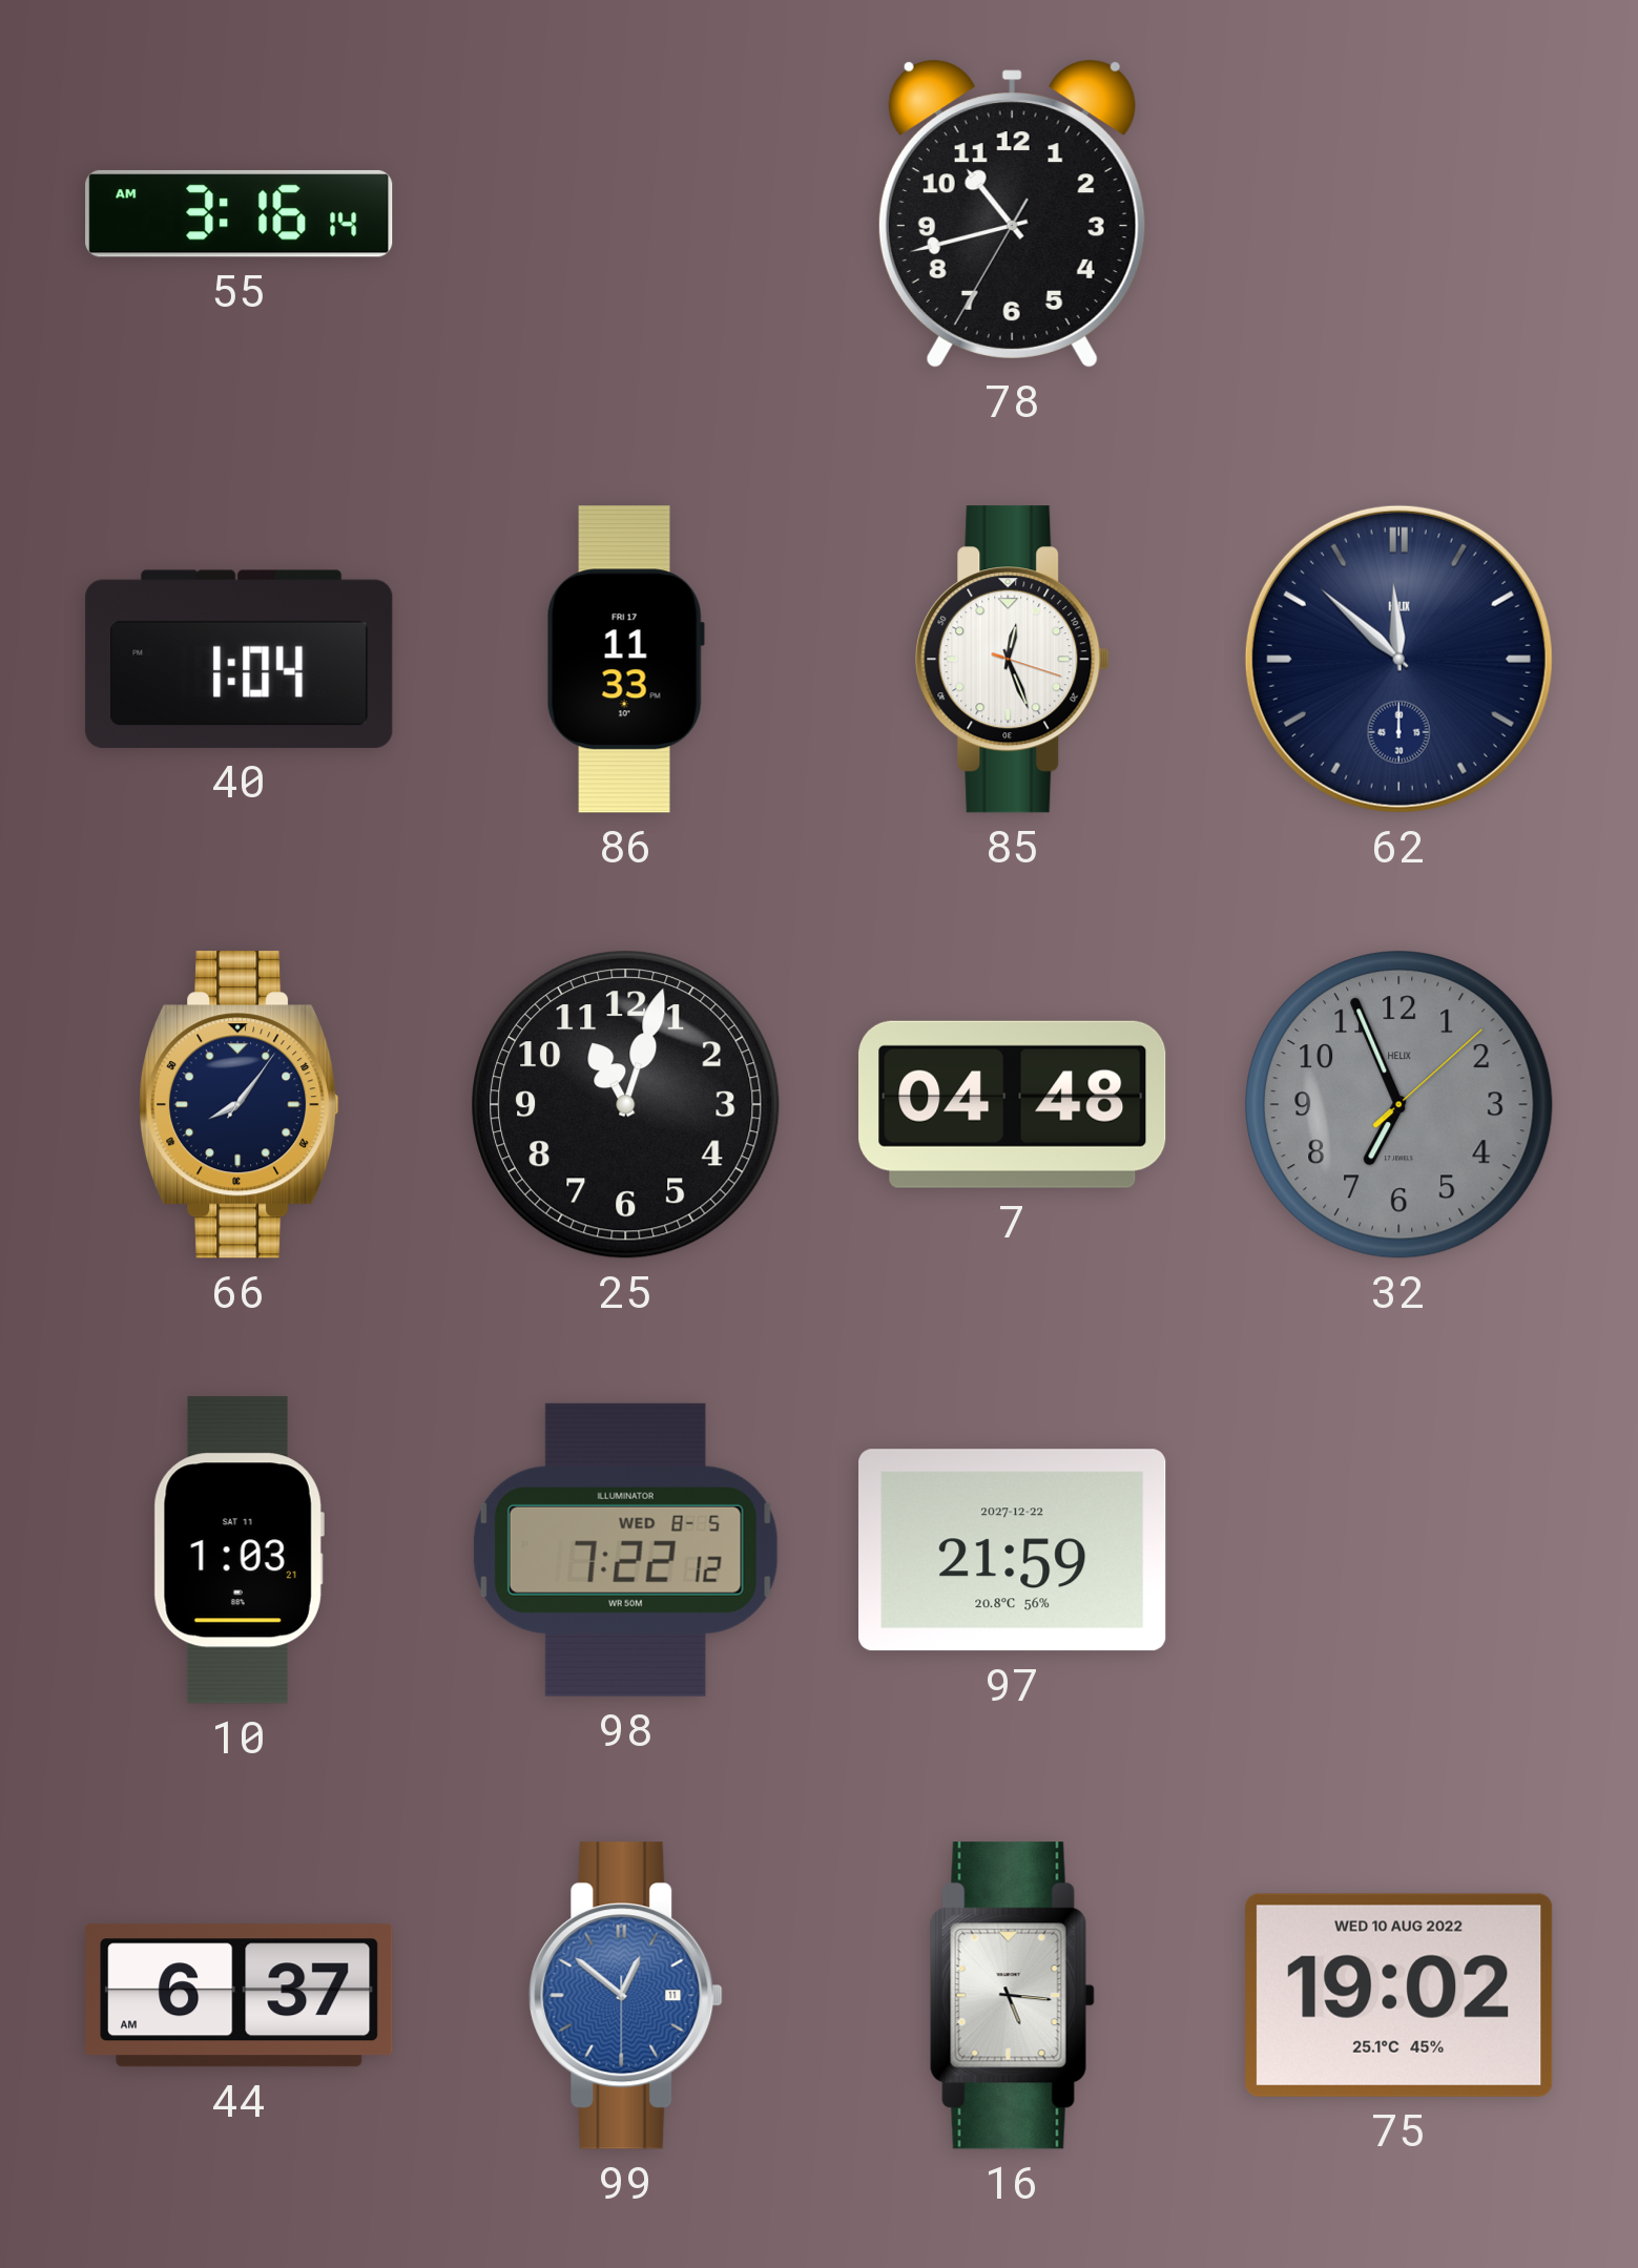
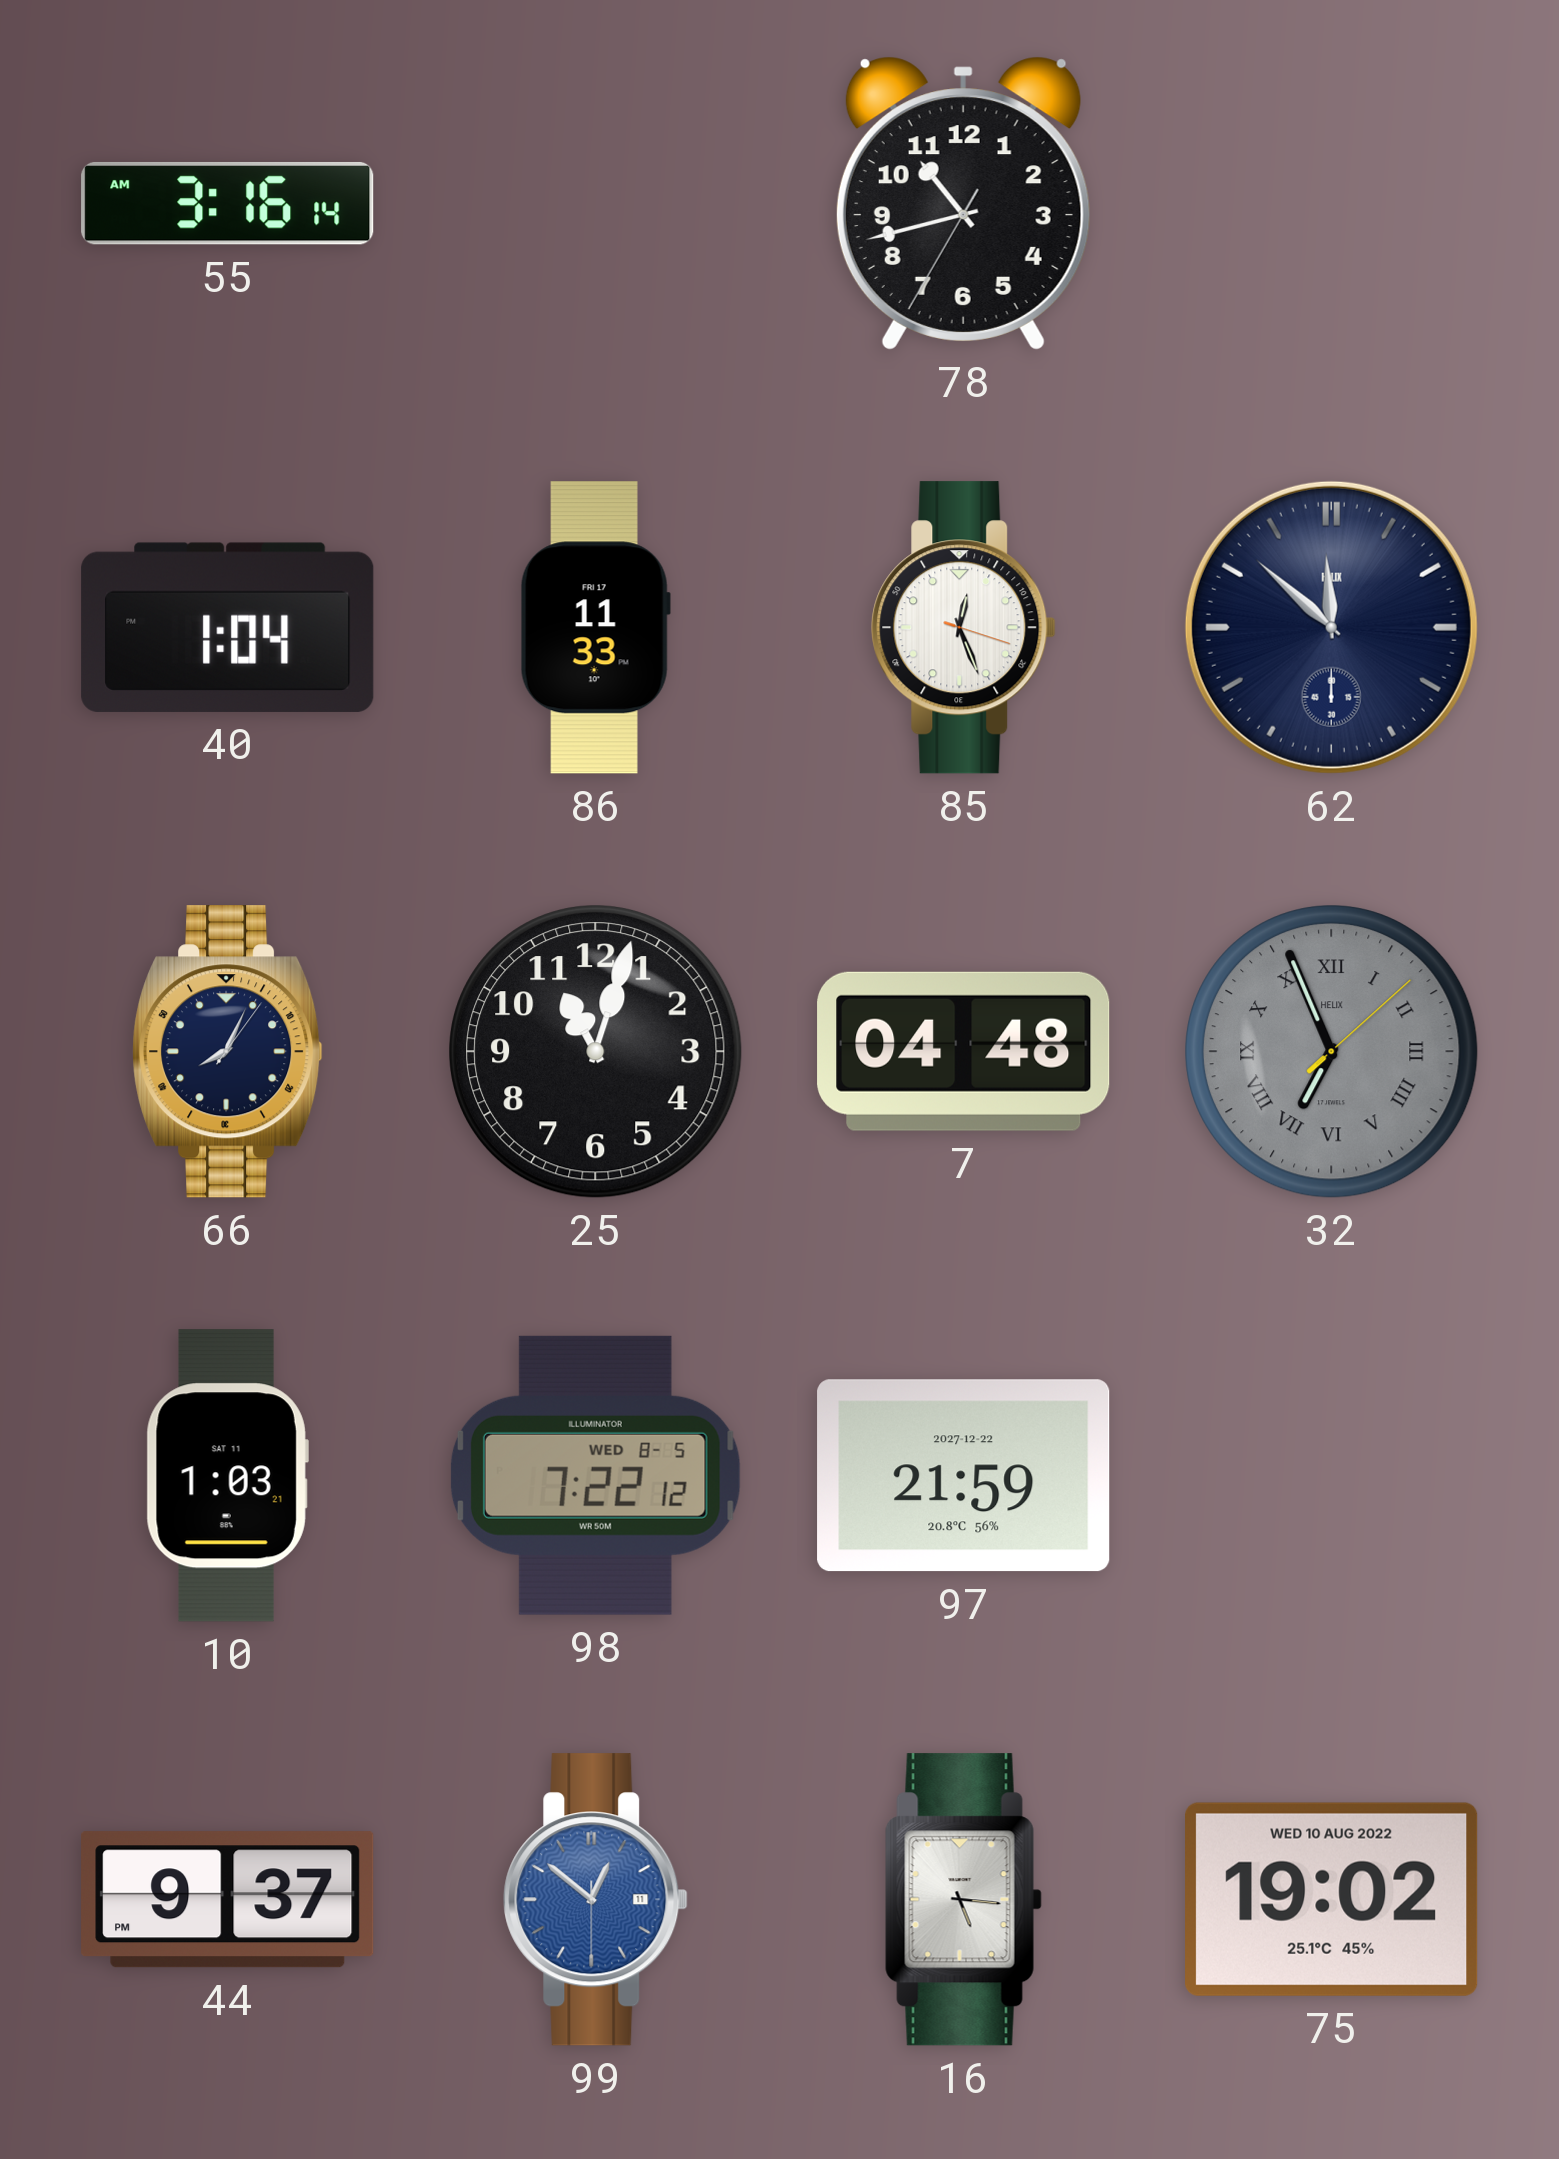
66: 8:06 -> 8:04
32 numerals: Arabic -> Roman
44: 6:37 -> 9:37
